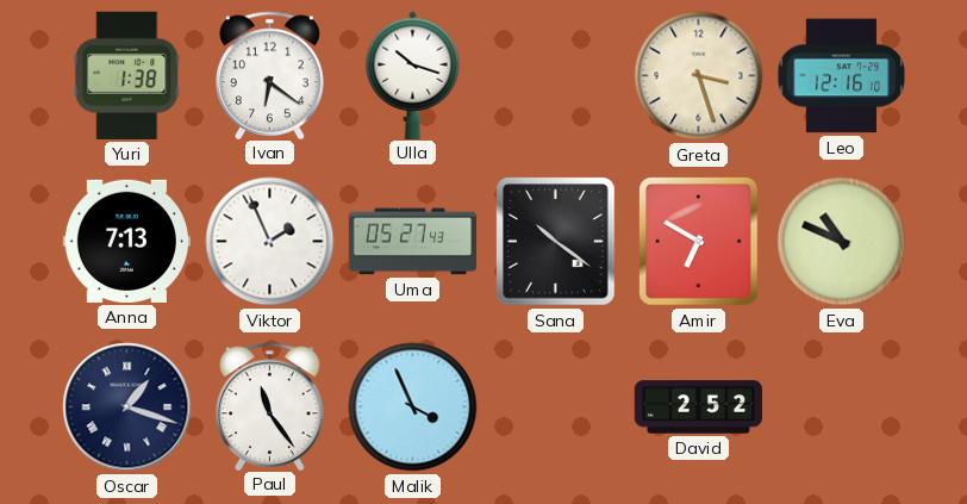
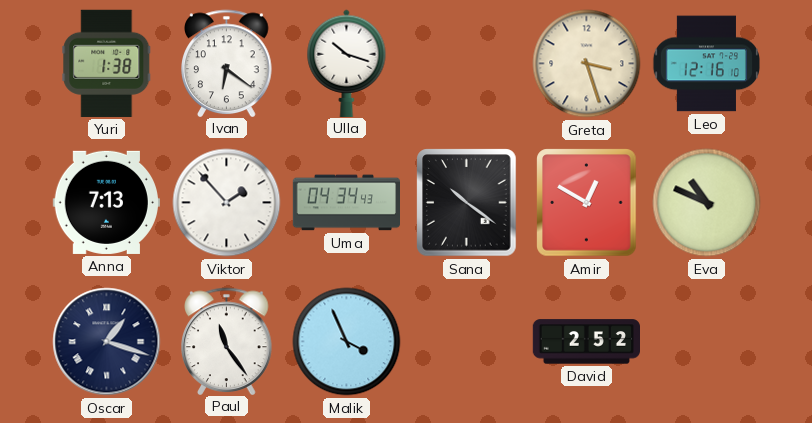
Viktor: 1:56 -> 1:53
Uma: 05:27 -> 04:34
Amir: 6:50 -> 12:50
